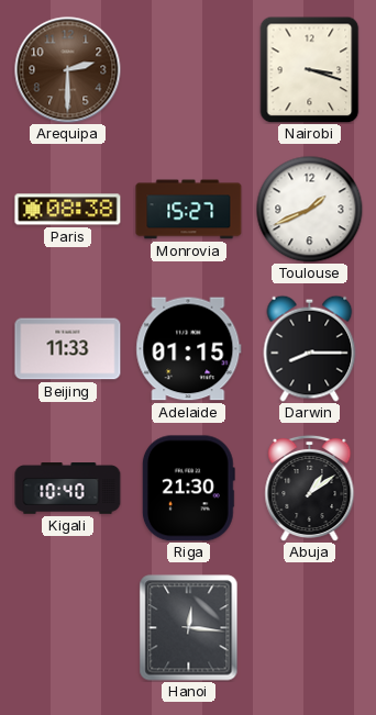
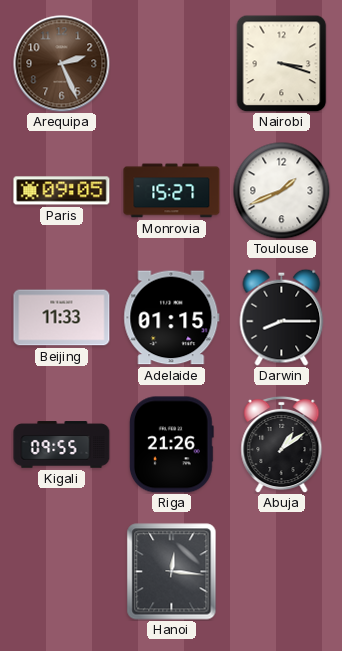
Arequipa: 2:30 -> 2:26
Paris: 08:38 -> 09:05
Kigali: 10:40 -> 09:55
Riga: 21:30 -> 21:26
